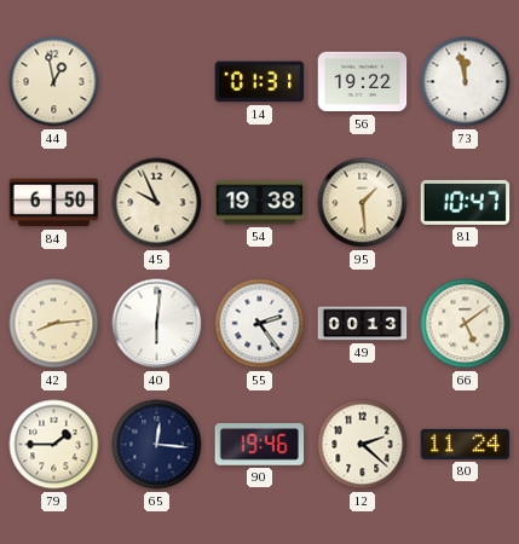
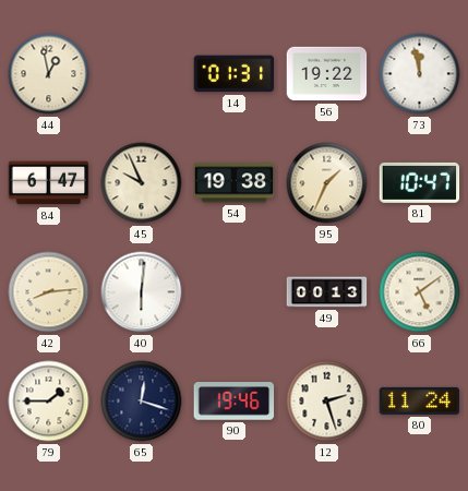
84: 6:50 -> 6:47
95: 1:29 -> 1:34
55: 2:24 -> none
65: 12:16 -> 12:18
12: 2:22 -> 2:27
